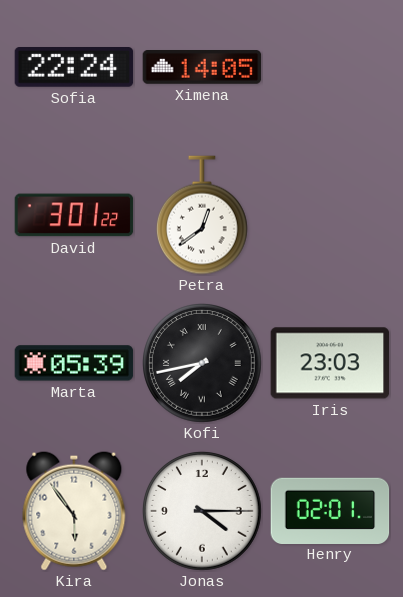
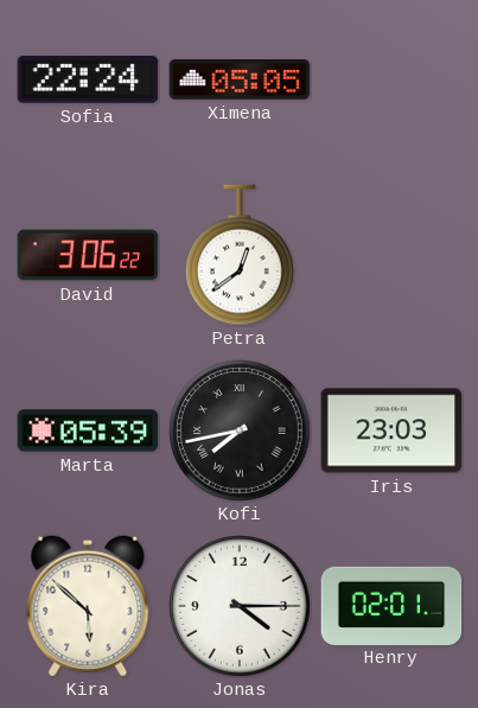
Ximena: 14:05 -> 05:05
David: 3:01 -> 3:06
Kira: 5:54 -> 5:52
